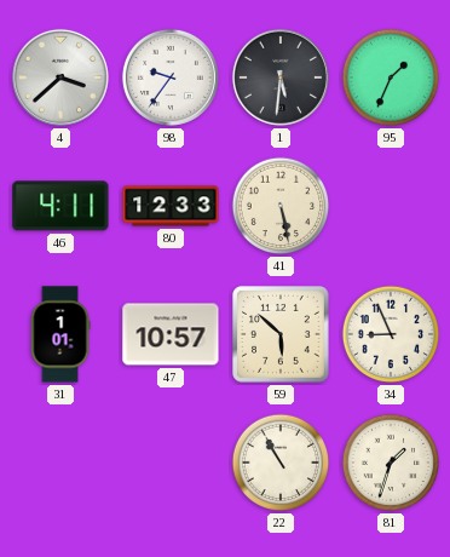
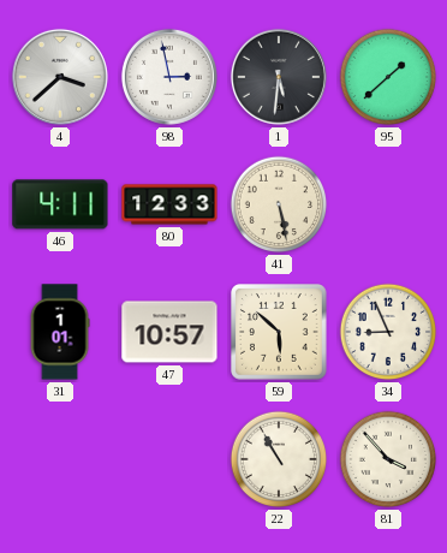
98: 9:36 -> 2:58
95: 1:34 -> 1:38
81: 1:33 -> 3:53
